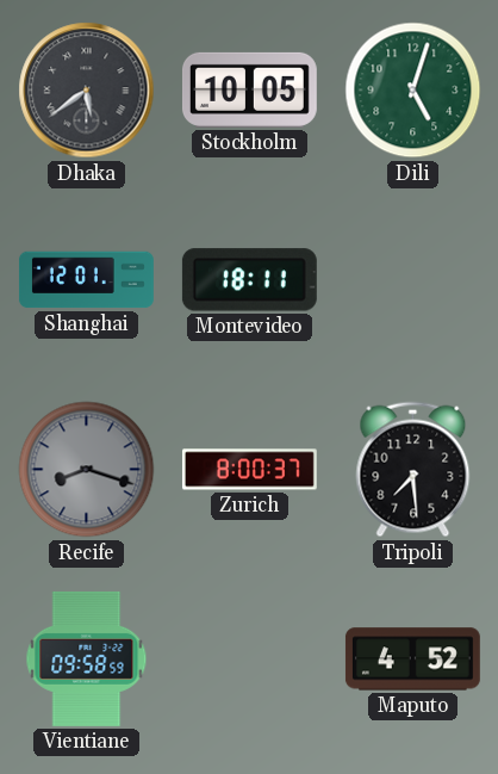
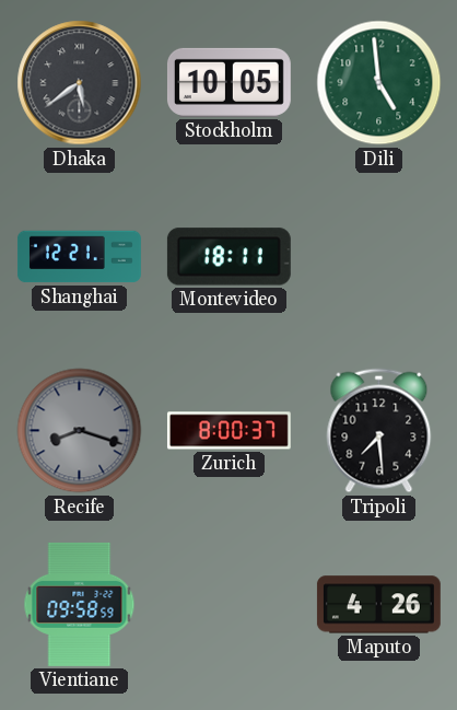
Dili: 5:03 -> 4:59
Shanghai: 12:01 -> 12:21
Maputo: 4:52 -> 4:26
